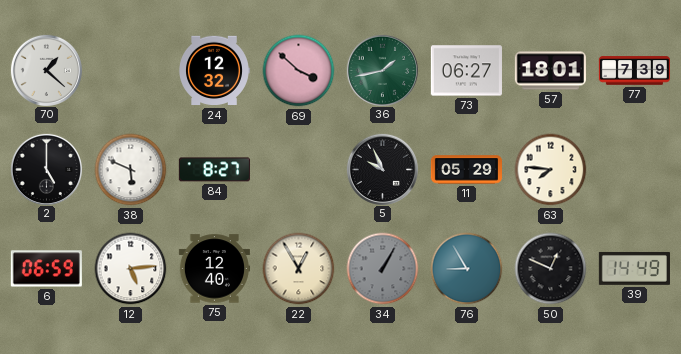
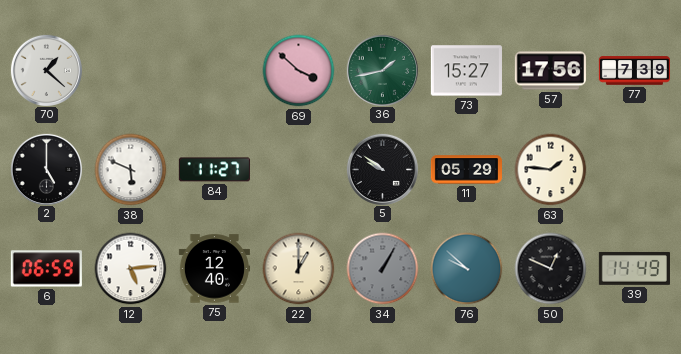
24: 12:32 -> none
73: 06:27 -> 15:27
57: 18:01 -> 17:56
84: 8:27 -> 11:27
5: 9:56 -> 9:51
63: 7:46 -> 1:46
22: 12:55 -> 1:00
76: 8:55 -> 9:52
